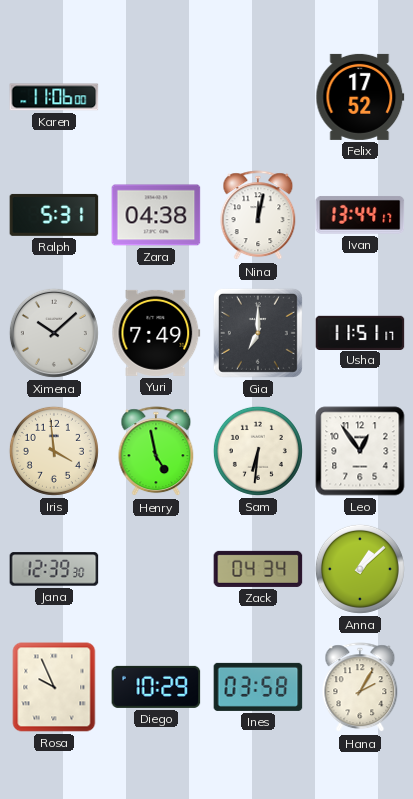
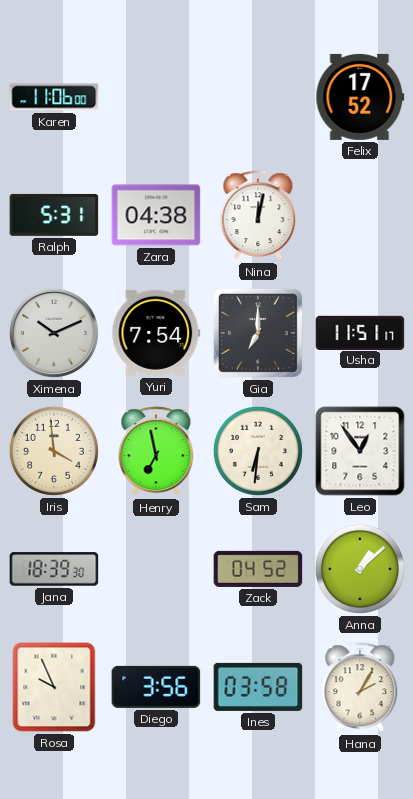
Ivan: 13:44 -> none
Ximena: 10:08 -> 10:11
Yuri: 7:49 -> 7:54
Henry: 4:58 -> 6:58
Jana: 12:39 -> 18:39
Zack: 04:34 -> 04:52
Diego: 10:29 -> 3:56
